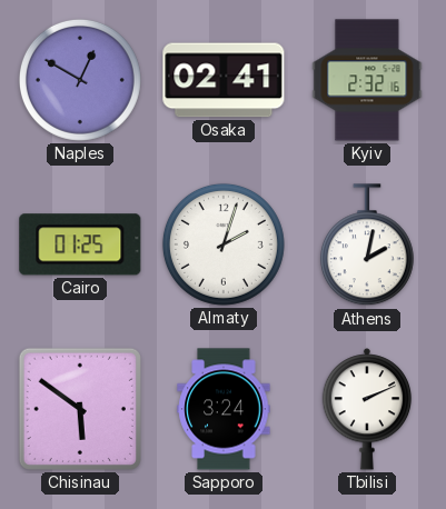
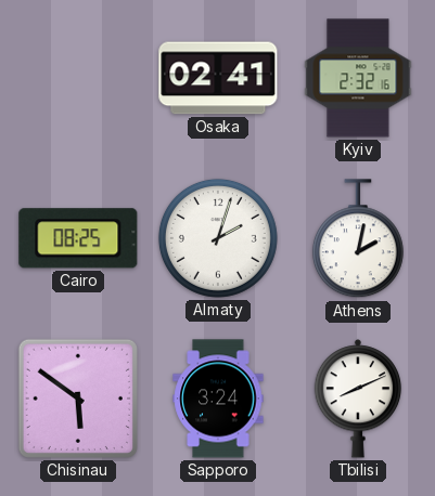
Naples: 12:50 -> none
Cairo: 01:25 -> 08:25
Tbilisi: 2:11 -> 8:11
